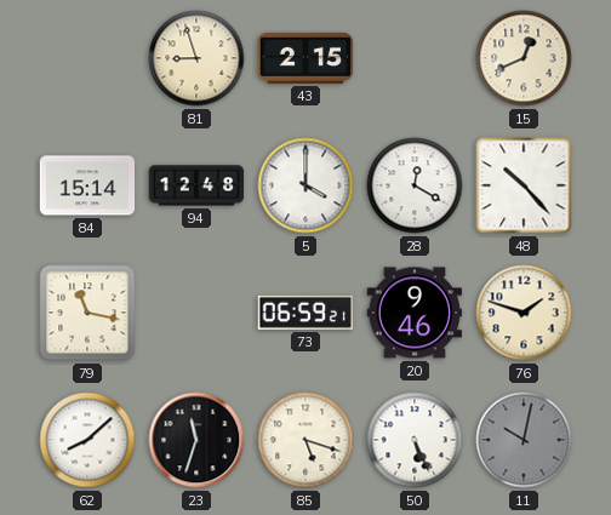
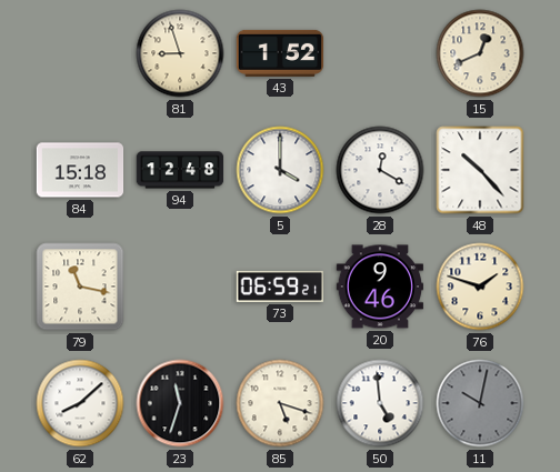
43: 2:15 -> 1:52
84: 15:14 -> 15:18
50: 5:26 -> 4:59
